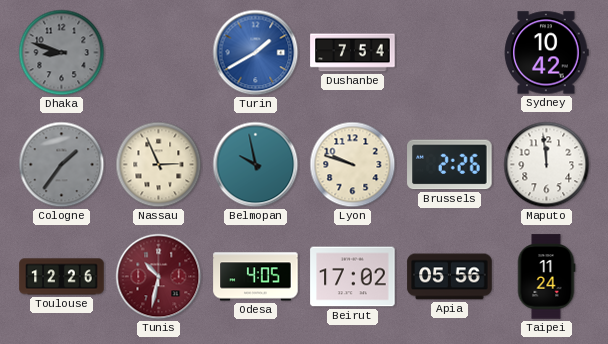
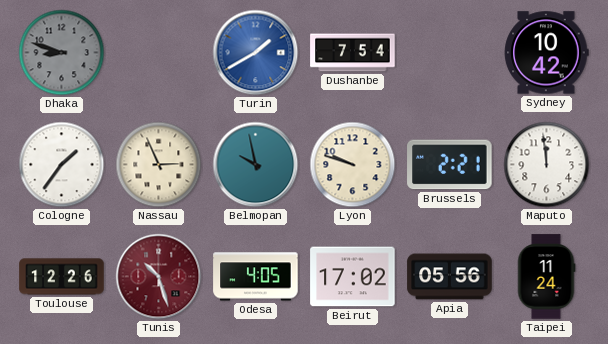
Cologne dial: grey -> white
Brussels: 2:26 -> 2:21
Tunis: 10:32 -> 10:27
